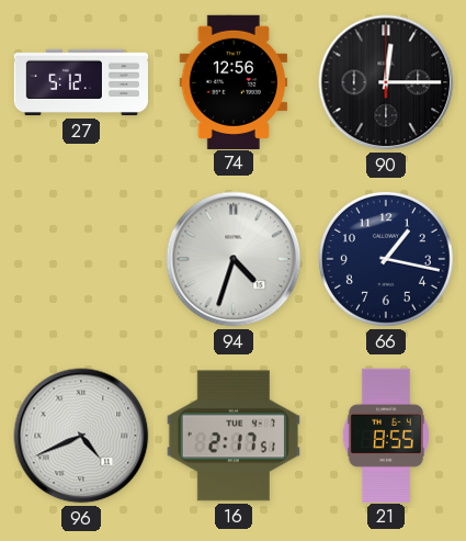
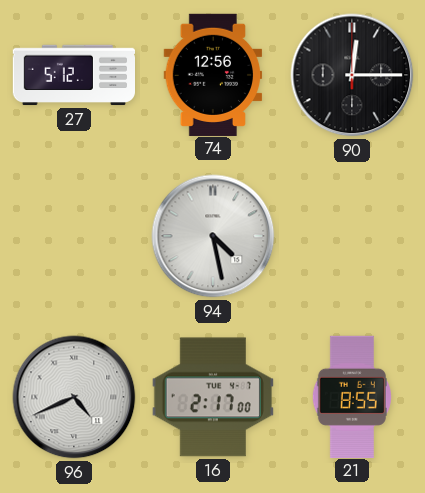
94: 4:33 -> 4:28
66: 1:17 -> none
16: 2:17:51 -> 2:17:00
